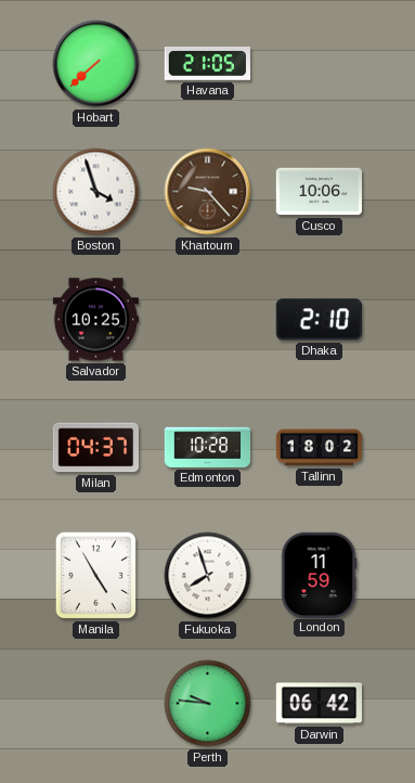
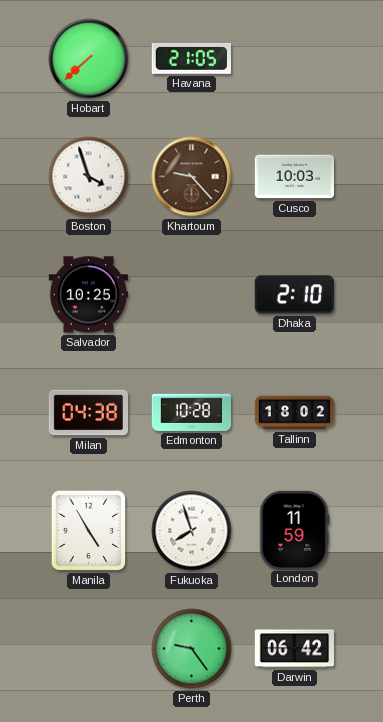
Cusco: 10:06 -> 10:03
Milan: 04:37 -> 04:38
Perth: 9:46 -> 9:24
